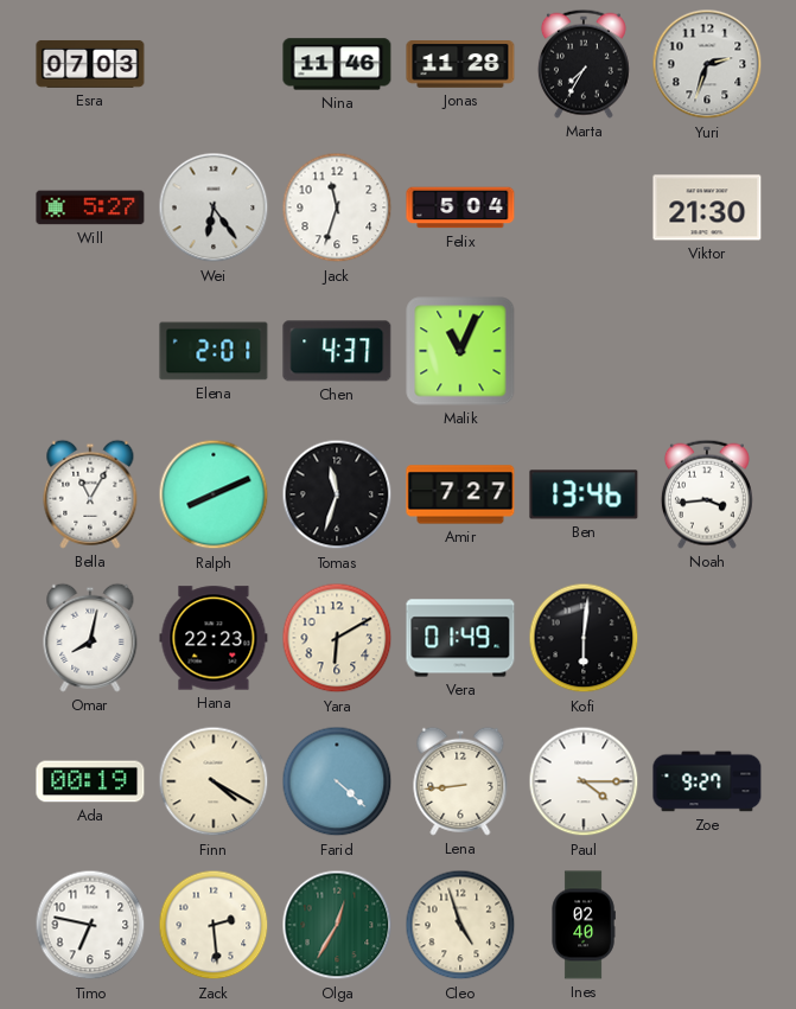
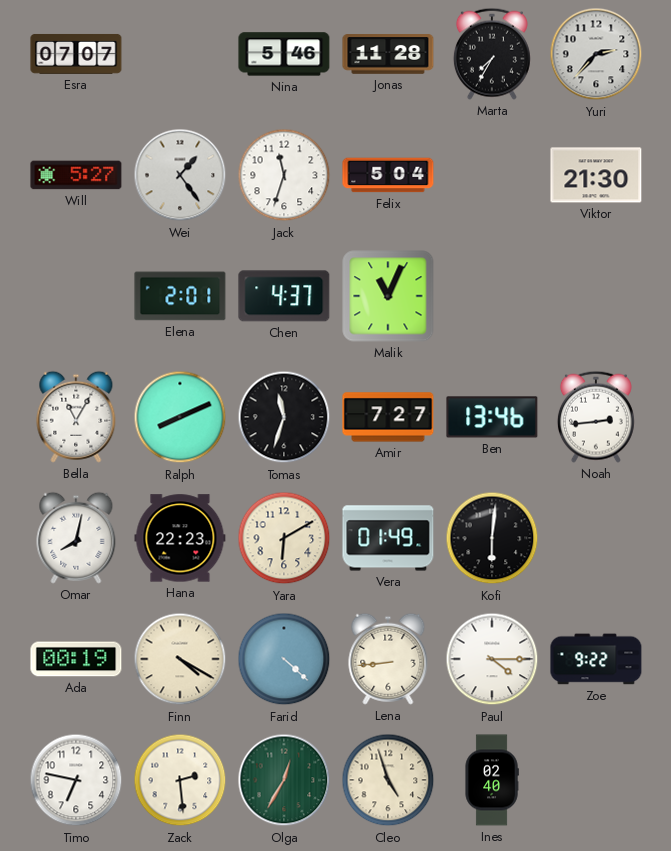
Esra: 07:03 -> 07:07
Nina: 11:46 -> 5:46
Yuri: 2:33 -> 2:37
Wei: 6:24 -> 1:24
Noah: 3:44 -> 2:44
Zoe: 9:27 -> 9:22
